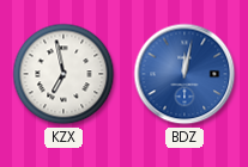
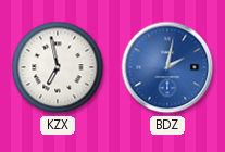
BDZ: 12:02 -> 2:02
